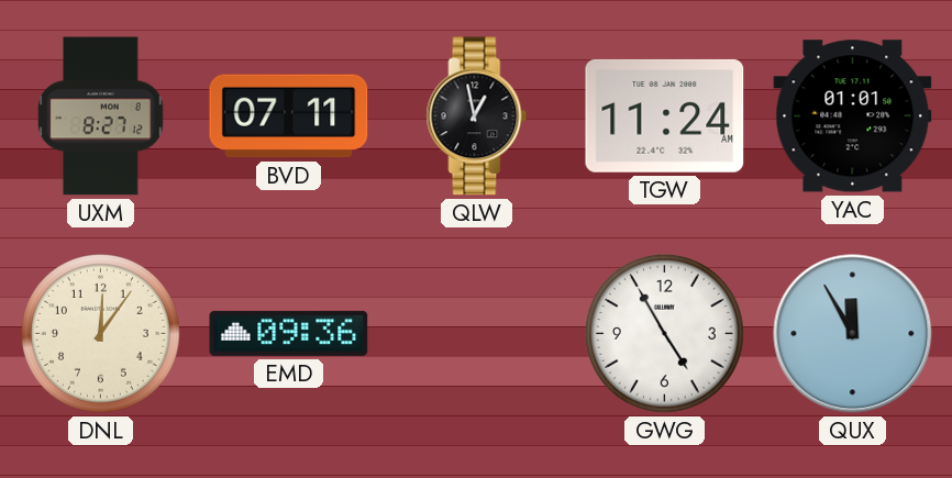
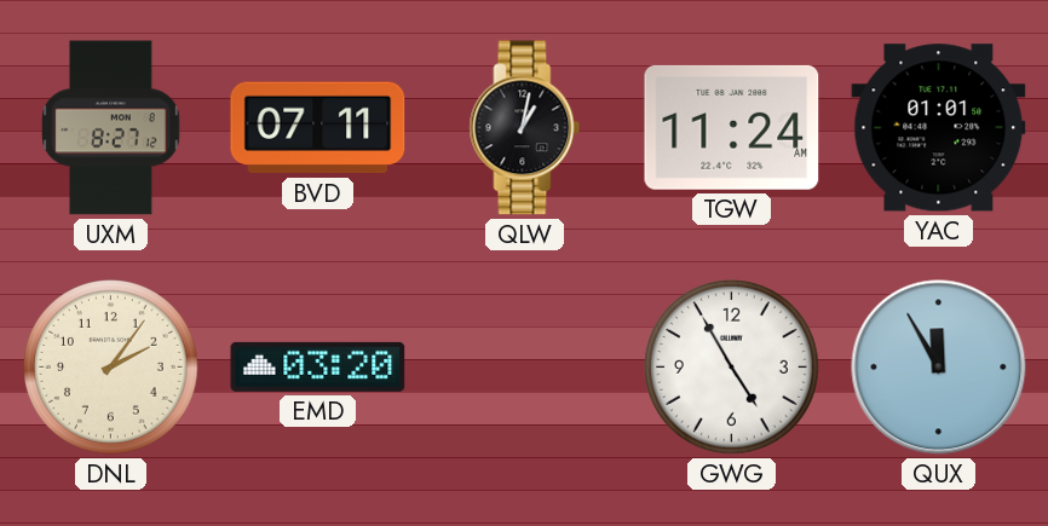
QLW: 12:58 -> 1:02
DNL: 12:06 -> 2:06
EMD: 09:36 -> 03:20
